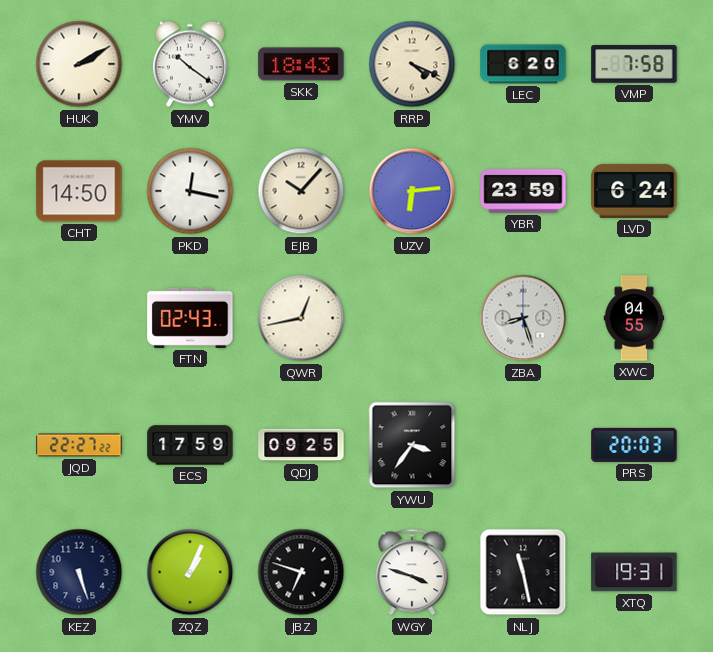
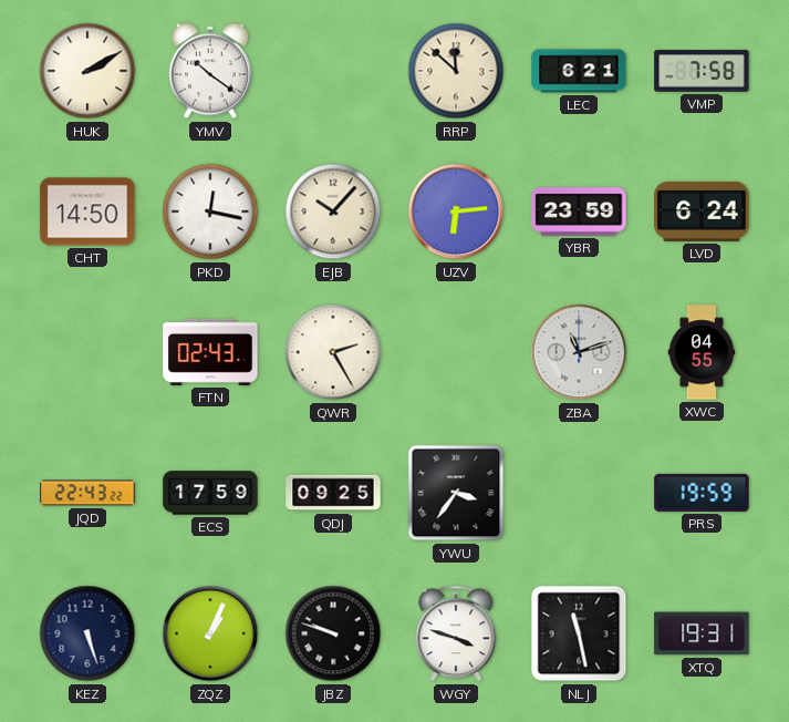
SKK: 18:43 -> none
RRP: 4:19 -> 11:52
LEC: 6:20 -> 6:21
QWR: 12:43 -> 2:25
ZBA: 8:27 -> 11:12
JQD: 22:27 -> 22:43
PRS: 20:03 -> 19:59
JBZ: 6:48 -> 9:48
